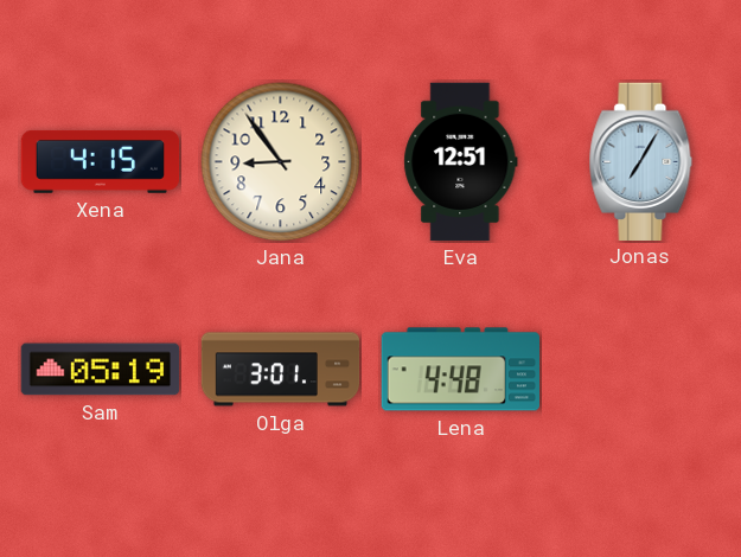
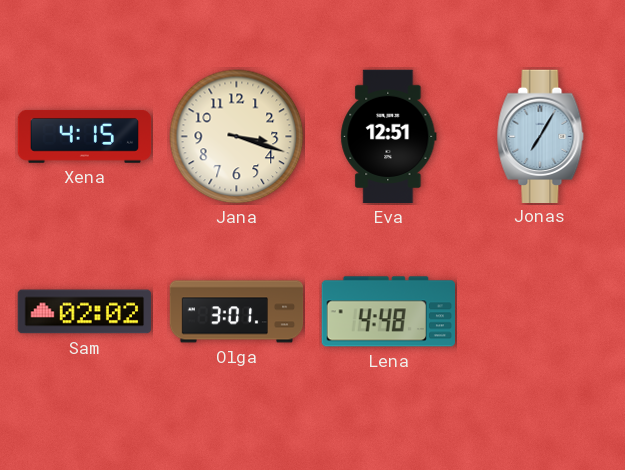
Jana: 8:54 -> 3:18
Sam: 05:19 -> 02:02
